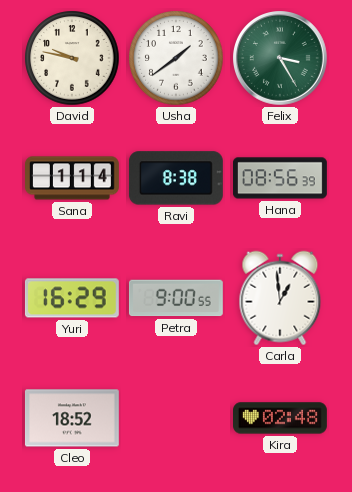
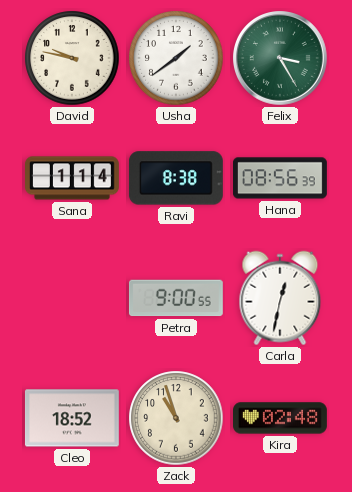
Yuri: 16:29 -> none
Carla: 12:59 -> 12:32
Zack: none -> 10:57
